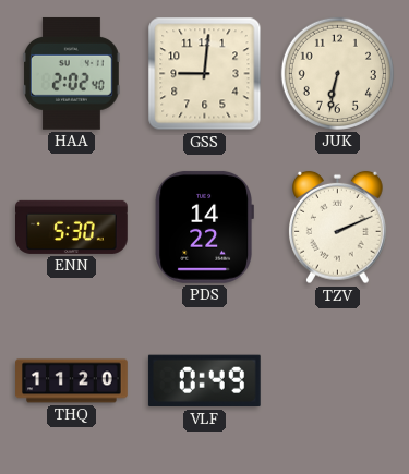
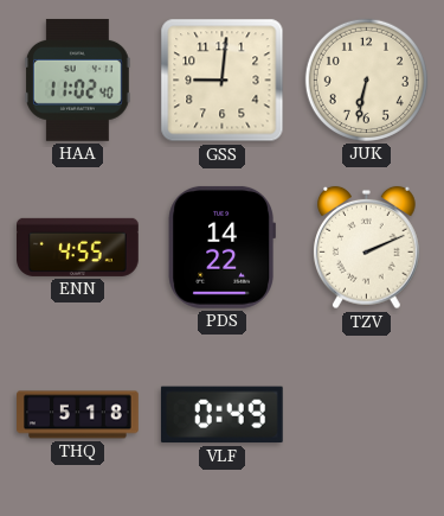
HAA: 2:02 -> 11:02
ENN: 5:30 -> 4:55
THQ: 11:20 -> 5:18
